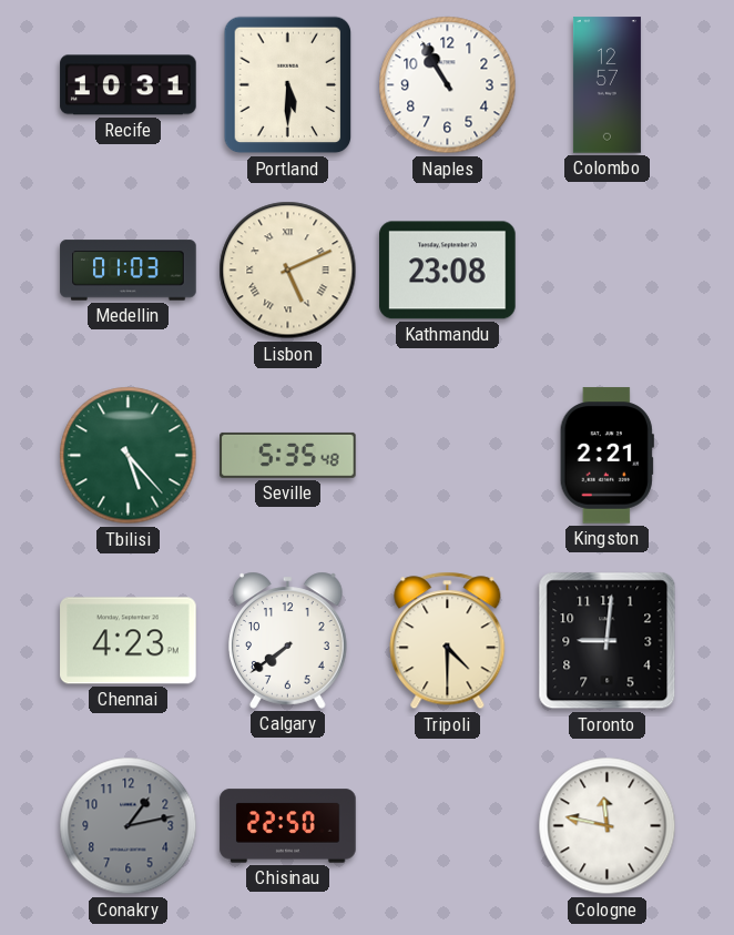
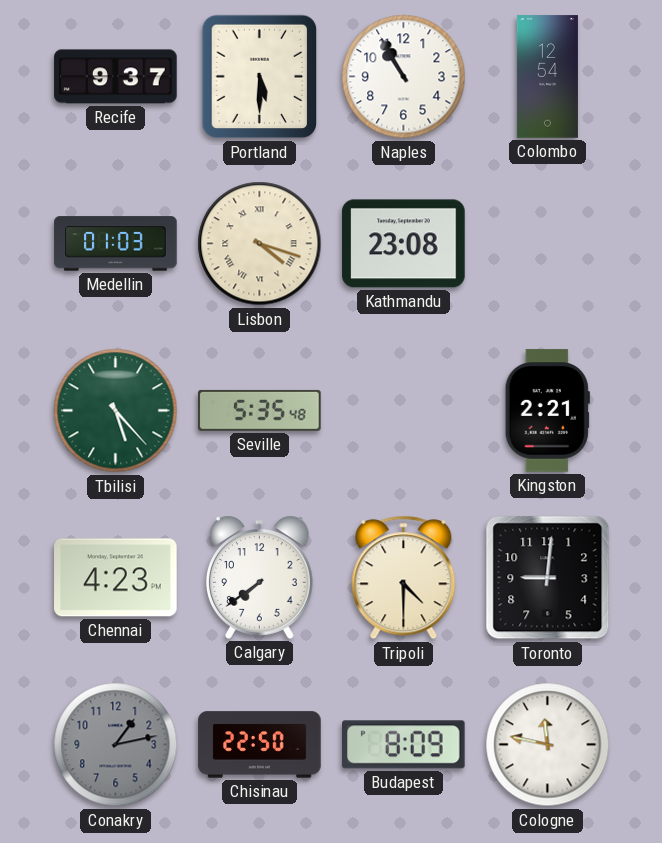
Recife: 10:31 -> 9:37
Colombo: 12:57 -> 12:54
Lisbon: 5:11 -> 4:18
Budapest: none -> 8:09
